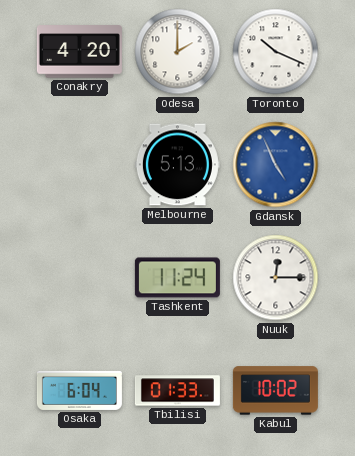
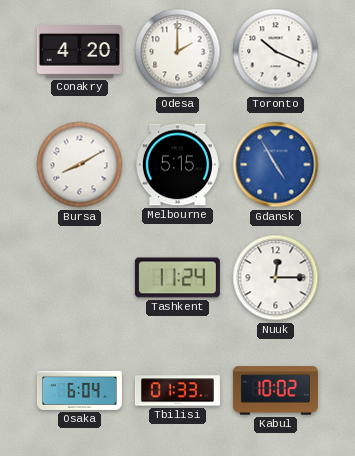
Bursa: none -> 8:10
Melbourne: 5:13 -> 5:15
Gdansk: 4:56 -> 4:55
